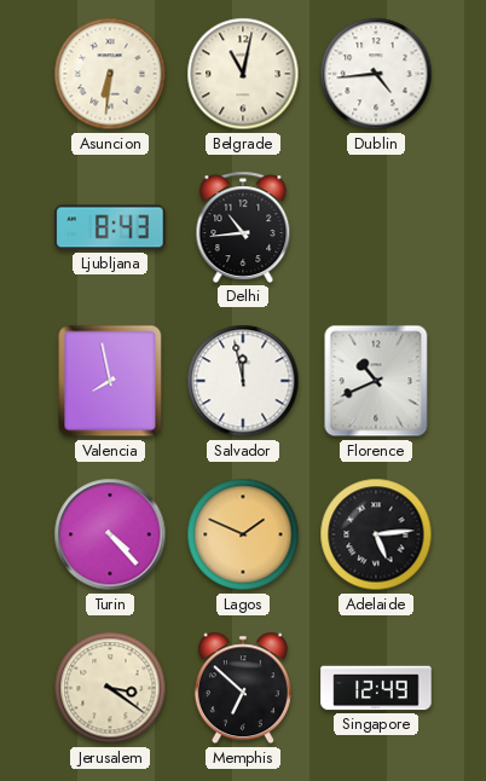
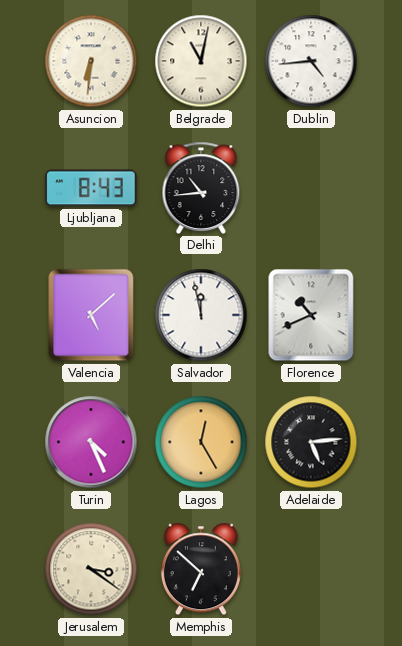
Valencia: 7:58 -> 5:08
Turin: 4:23 -> 4:26
Lagos: 1:49 -> 12:25
Singapore: 12:49 -> none
